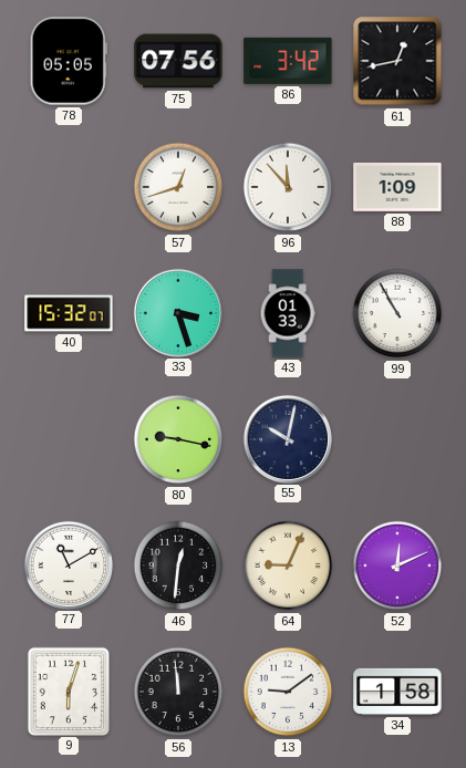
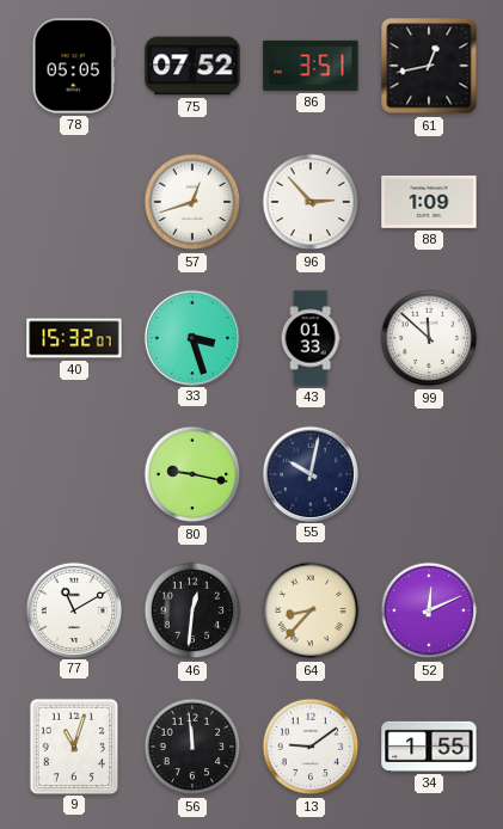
75: 07:56 -> 07:52
86: 3:42 -> 3:51
96: 11:53 -> 2:53
99: 10:55 -> 11:52
64: 9:04 -> 8:37
9: 6:03 -> 11:03
34: 1:58 -> 1:55
